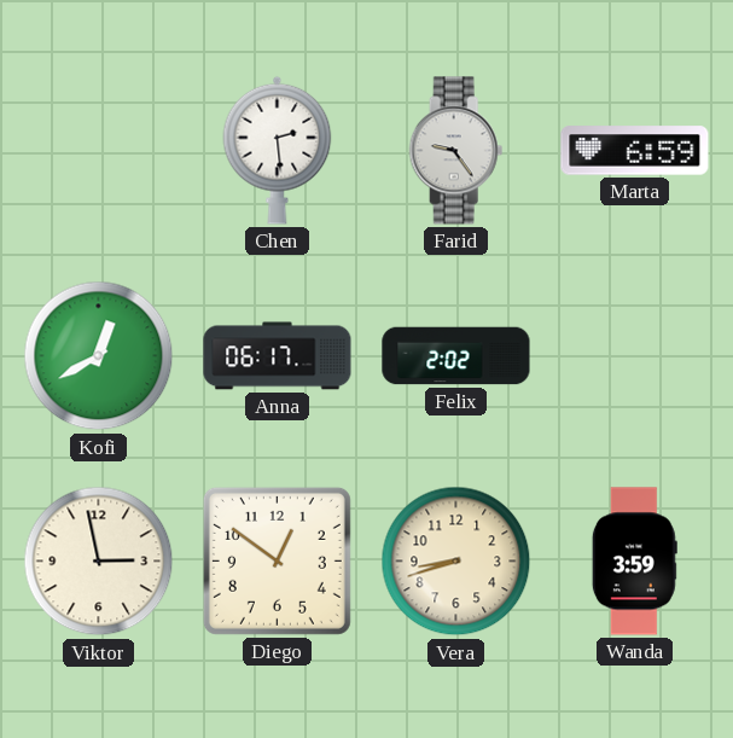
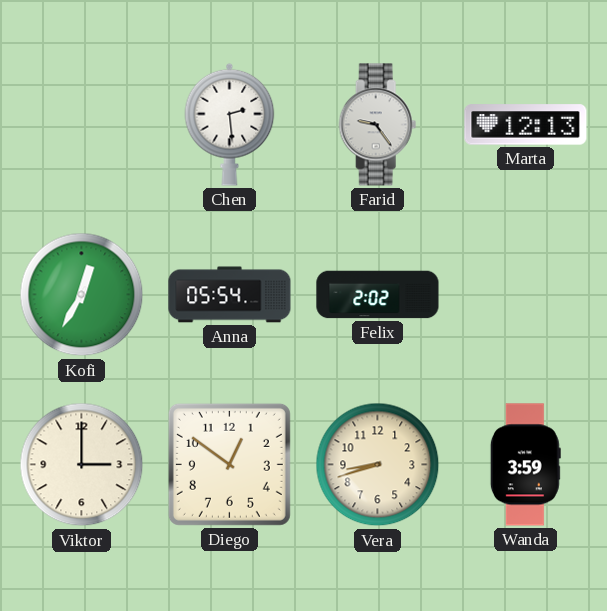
Marta: 6:59 -> 12:13
Kofi: 12:40 -> 12:35
Anna: 06:17 -> 05:54
Viktor: 2:58 -> 3:00
